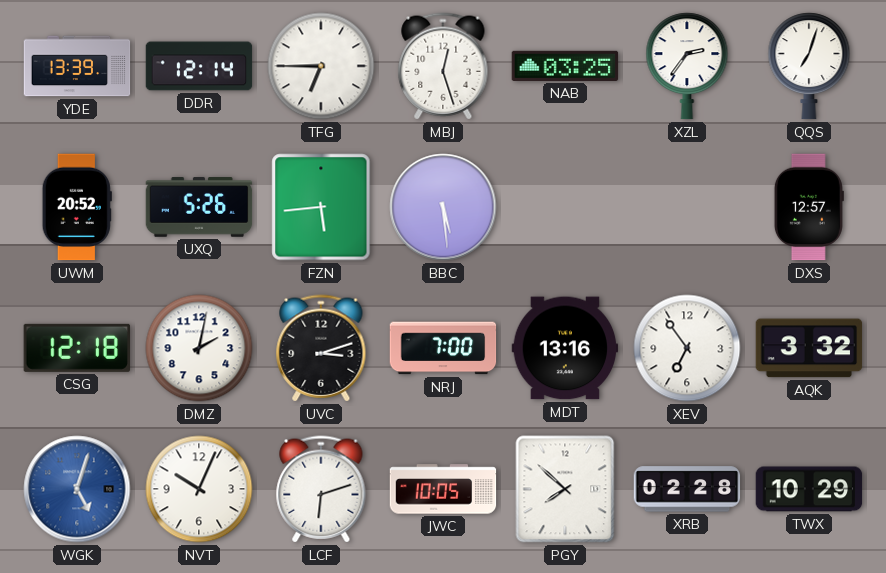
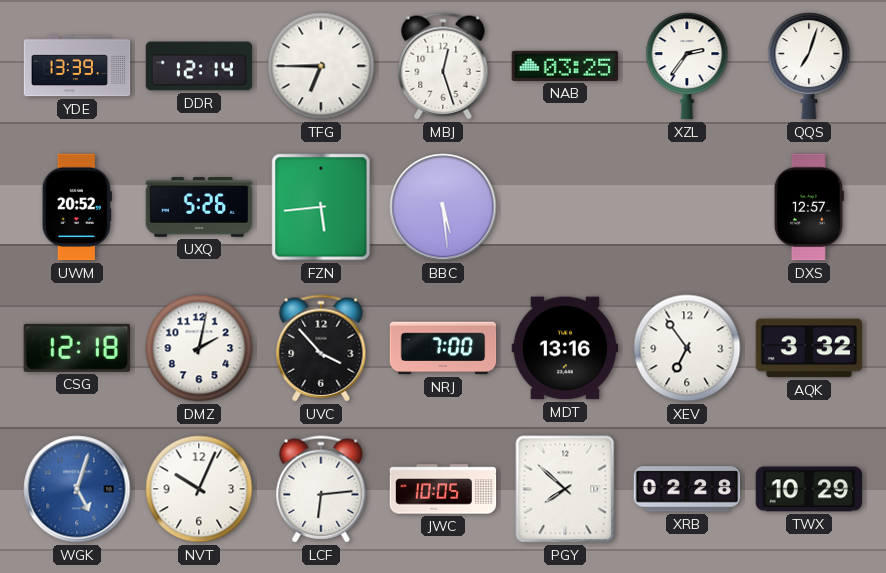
UVC: 3:12 -> 3:53
LCF: 6:12 -> 6:14
